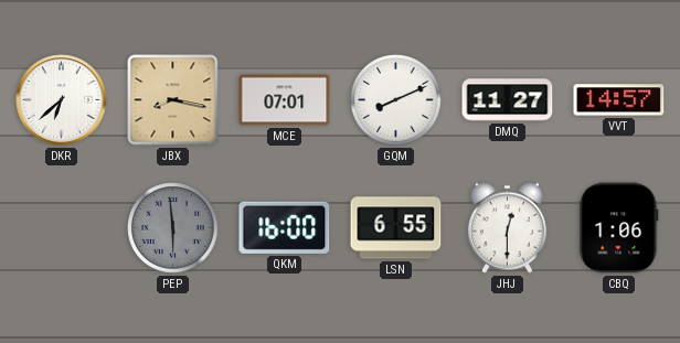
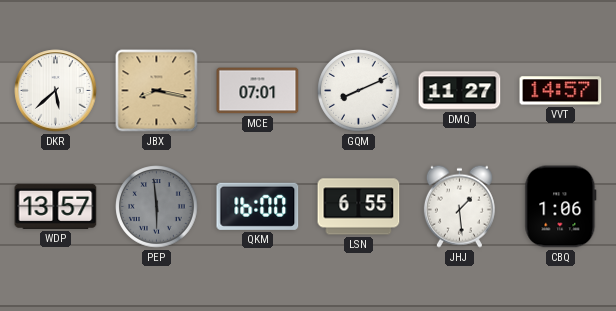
DKR: 6:38 -> 5:38
WDP: none -> 13:57
JHJ: 12:30 -> 1:29
